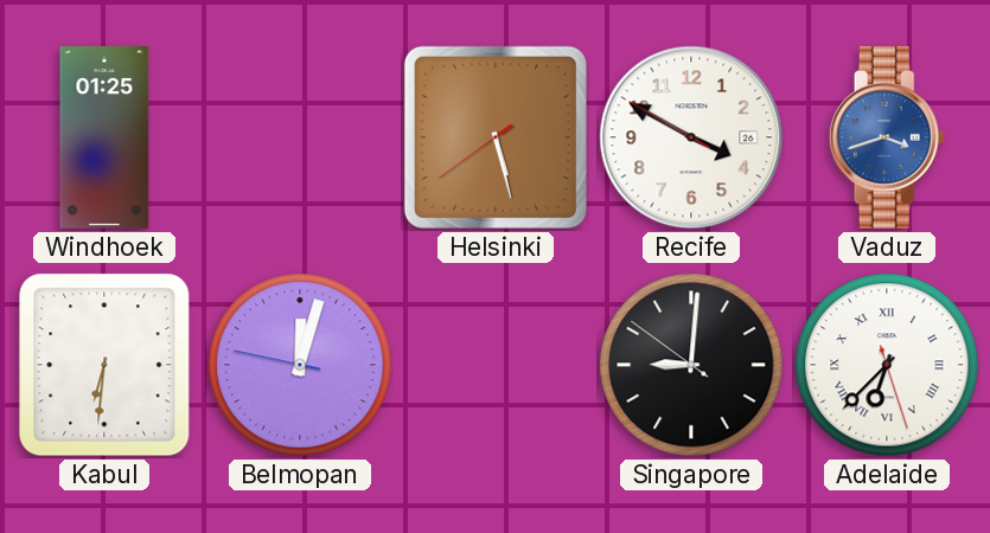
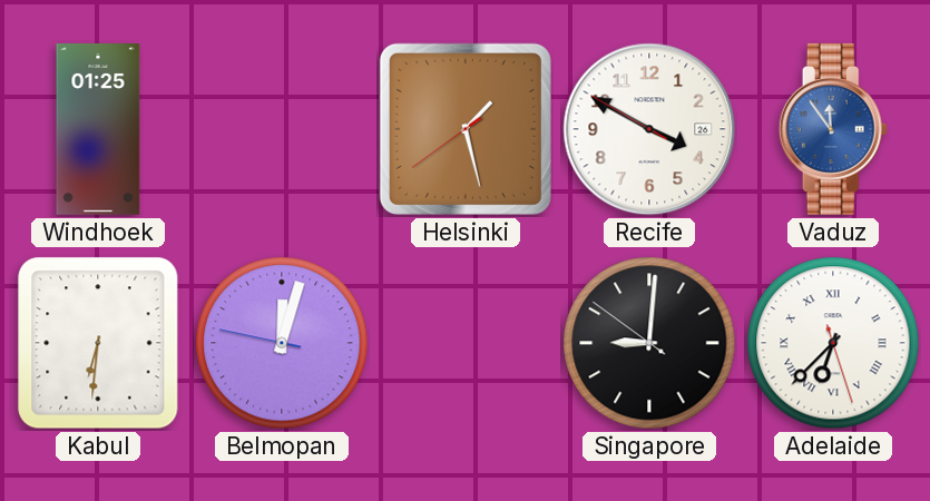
Helsinki: 5:27 -> 1:27
Vaduz: 3:42 -> 11:54
